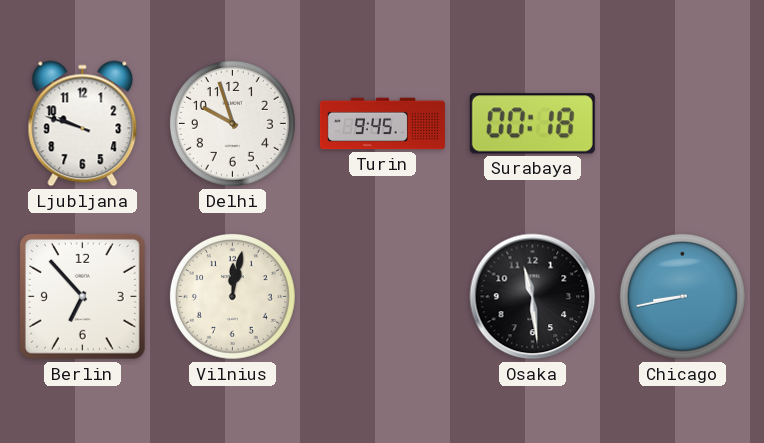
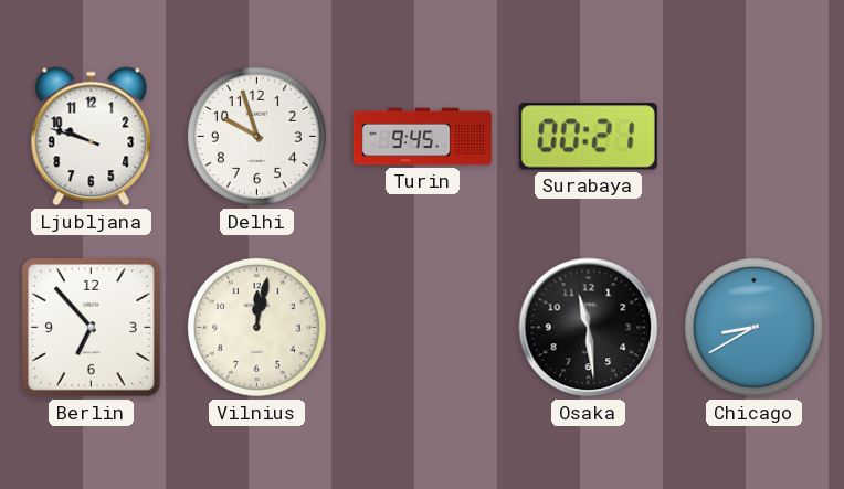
Surabaya: 00:18 -> 00:21
Chicago: 8:43 -> 8:40
